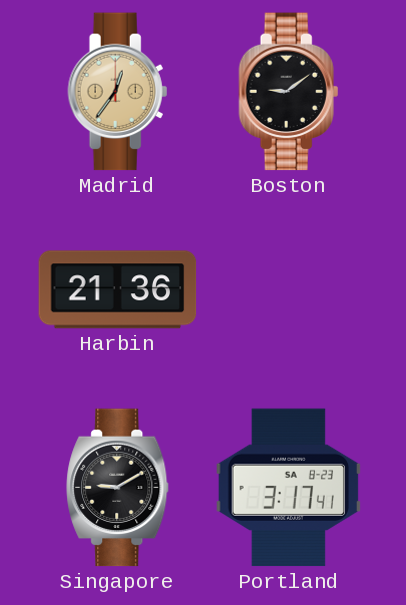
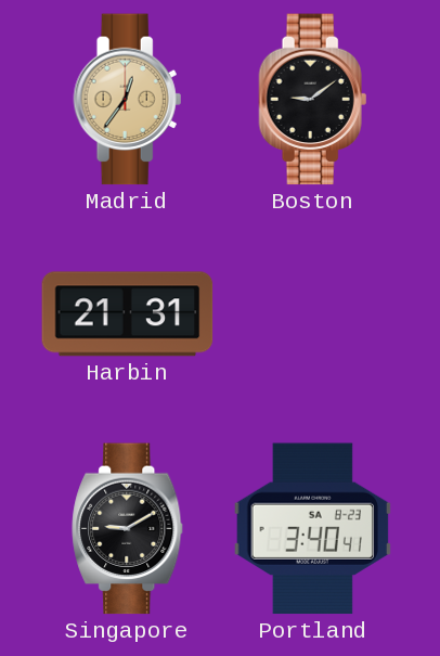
Harbin: 21:36 -> 21:31
Portland: 3:17 -> 3:40
